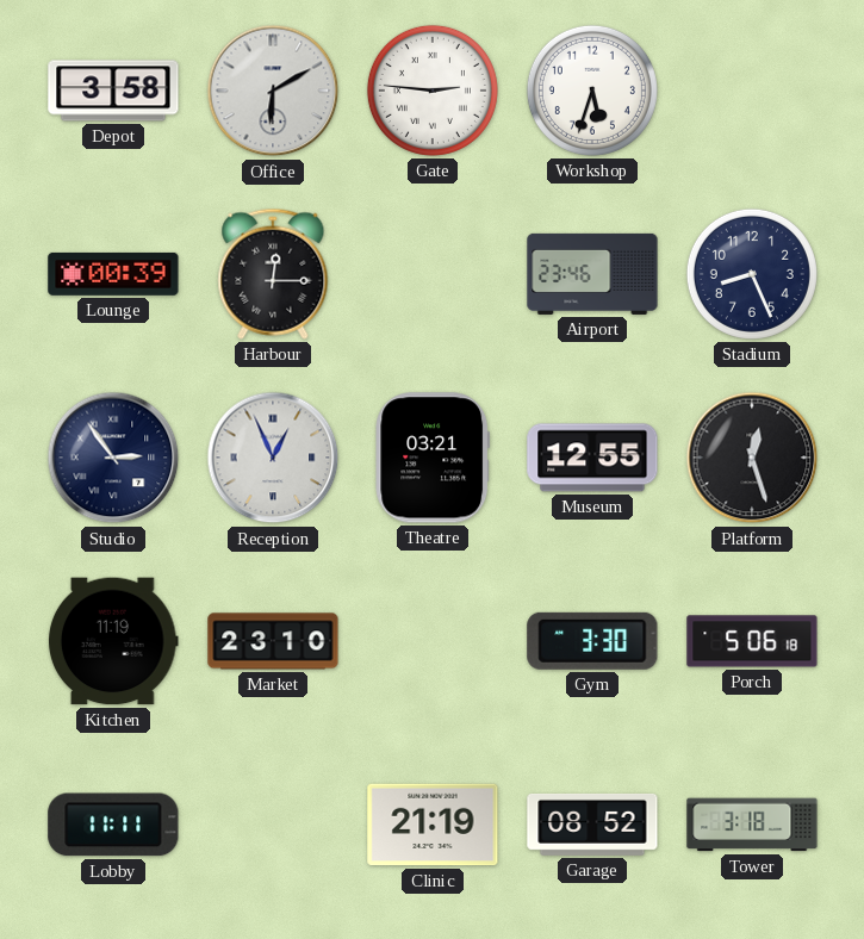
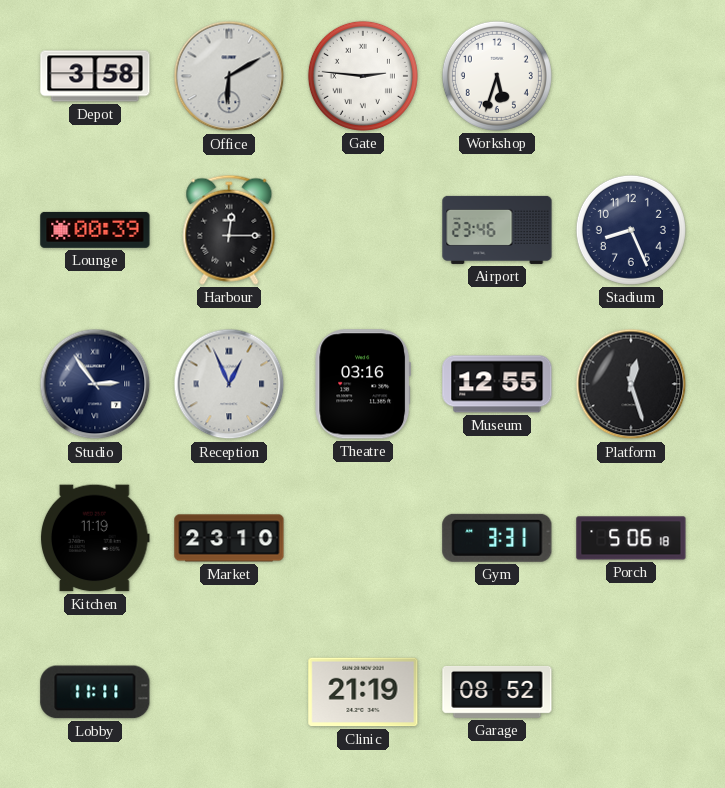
Theatre: 03:21 -> 03:16
Gym: 3:30 -> 3:31
Tower: 3:18 -> none
